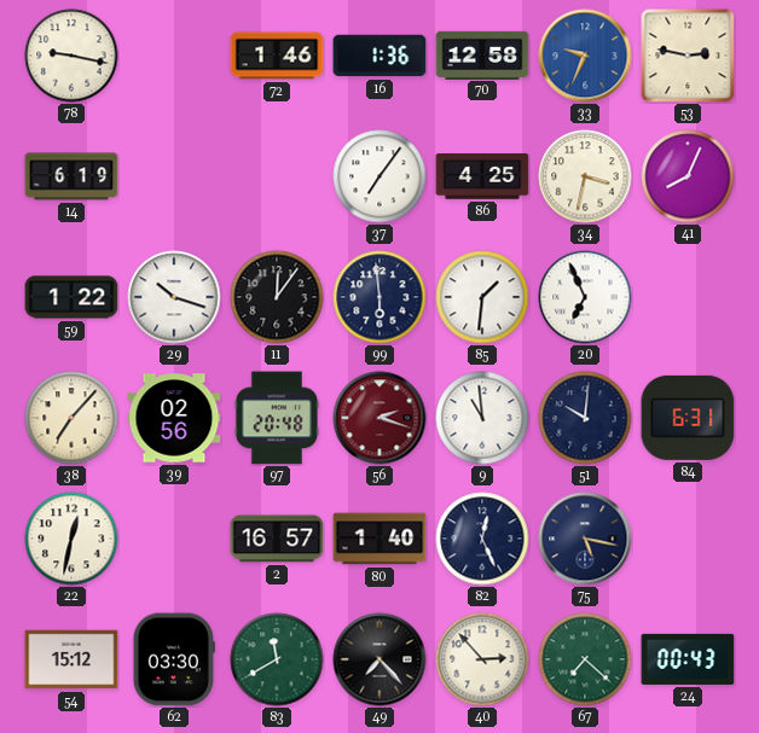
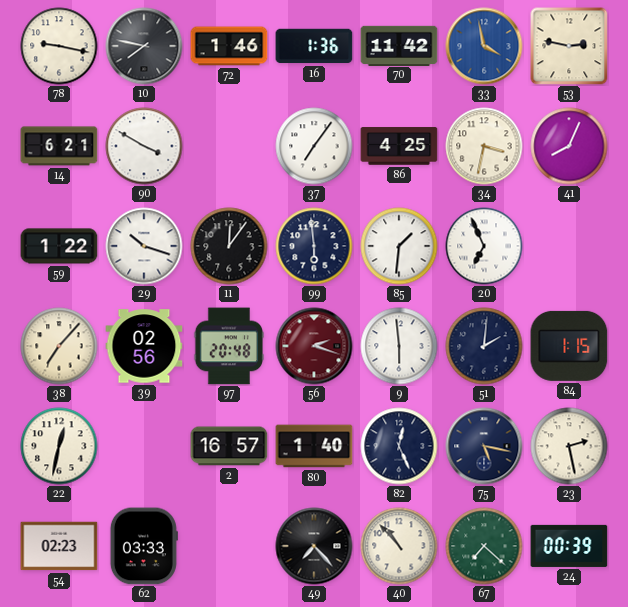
10: none -> 7:47
70: 12:58 -> 11:42
33: 9:34 -> 3:58
14: 6:19 -> 6:21
90: none -> 3:50
9: 10:59 -> 5:59
51: 10:01 -> 2:01
84: 6:31 -> 1:15
23: none -> 2:28
54: 15:12 -> 02:23
62: 03:30 -> 03:33
83: 11:40 -> none
40: 2:53 -> 10:53
24: 00:43 -> 00:39
